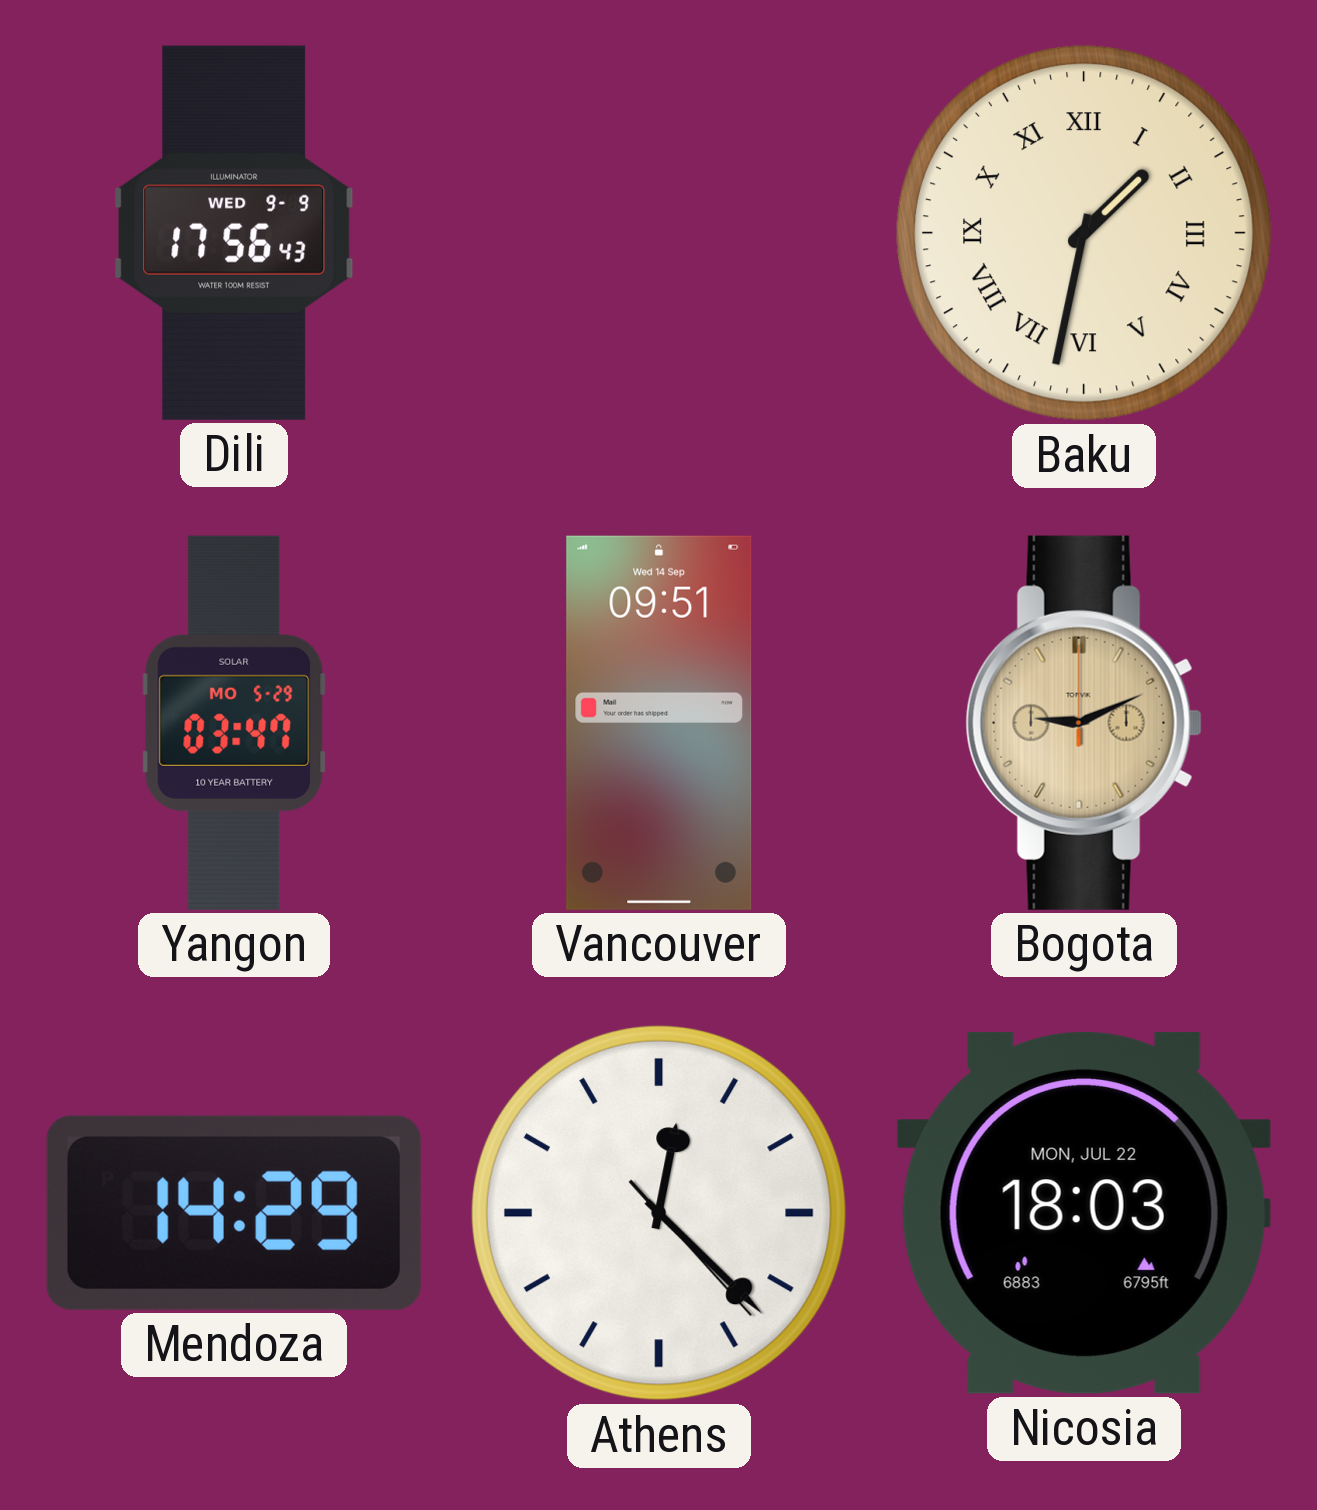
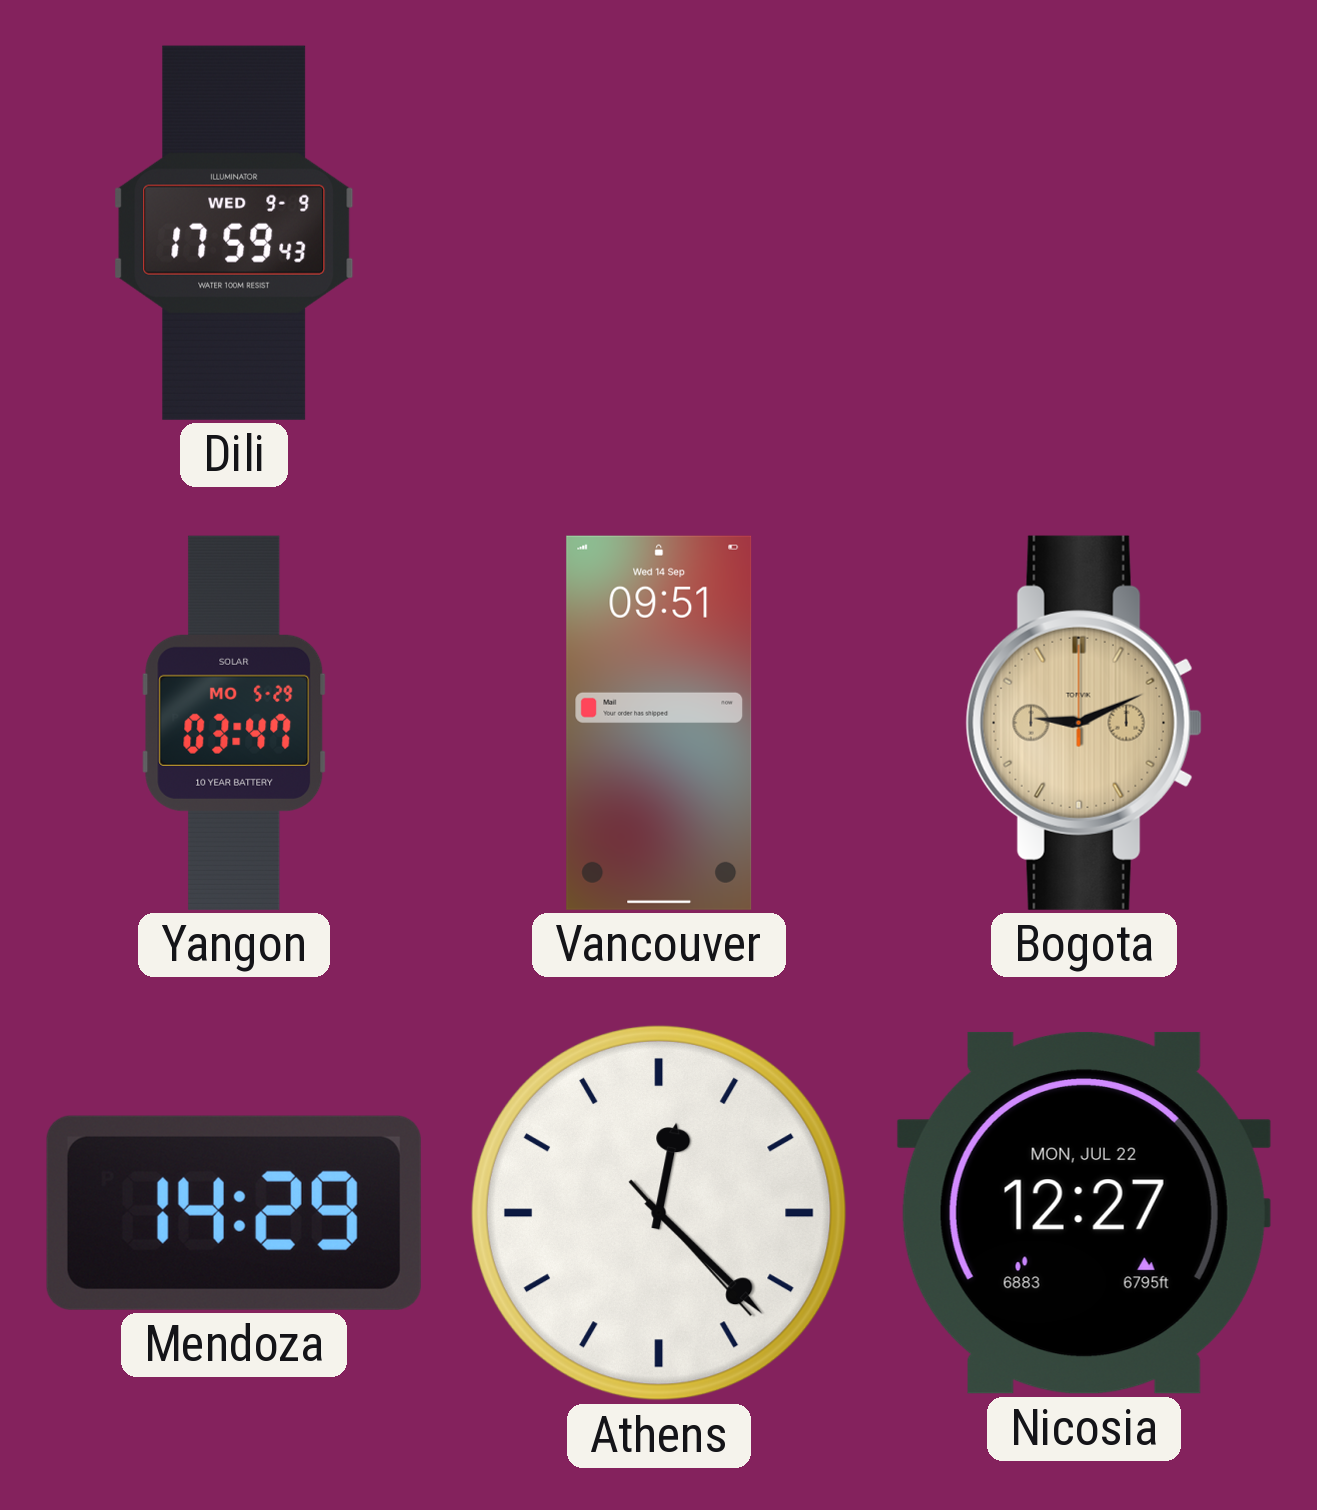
Dili: 17:56 -> 17:59
Baku: 1:32 -> none
Nicosia: 18:03 -> 12:27
